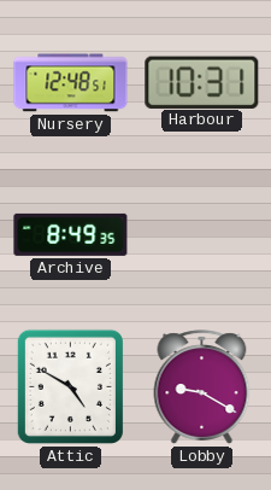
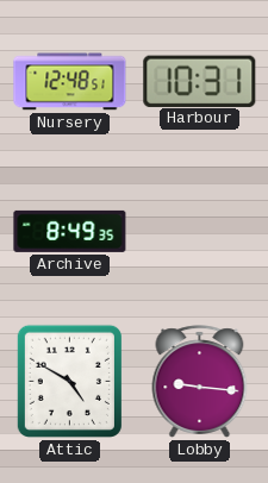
Lobby: 9:20 -> 9:16
